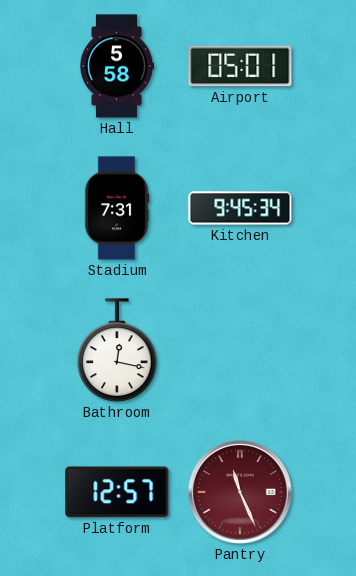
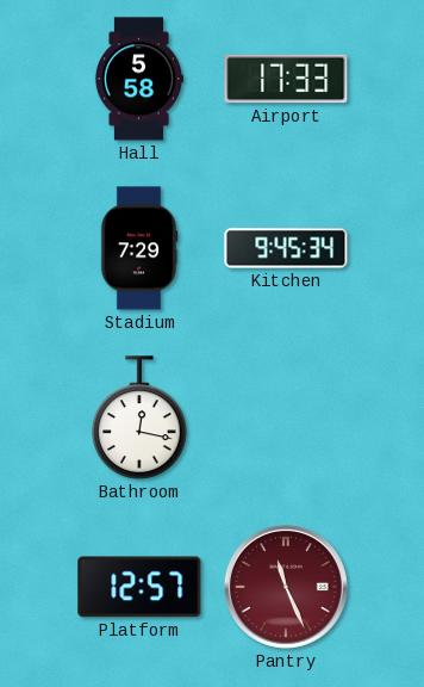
Airport: 05:01 -> 17:33
Stadium: 7:31 -> 7:29
